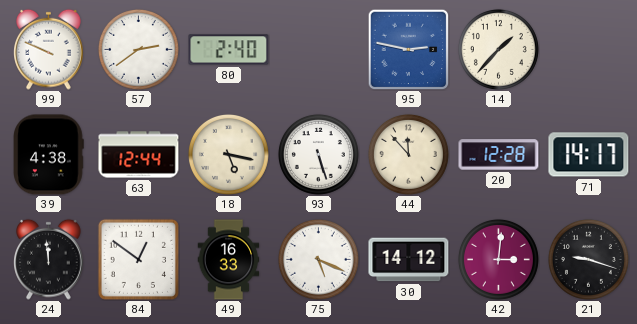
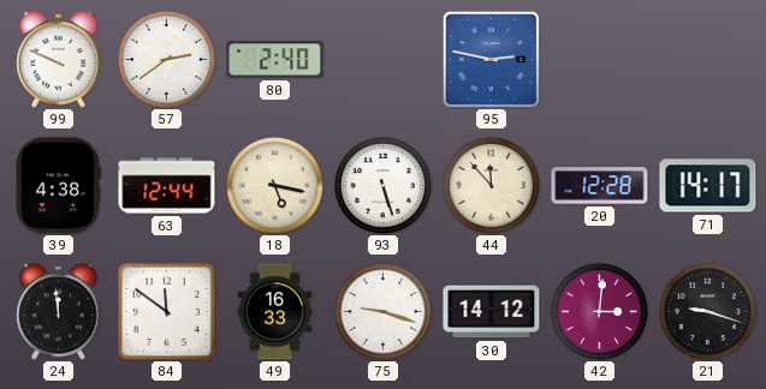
14: 1:37 -> none
84: 12:51 -> 11:51
75: 5:19 -> 9:18
